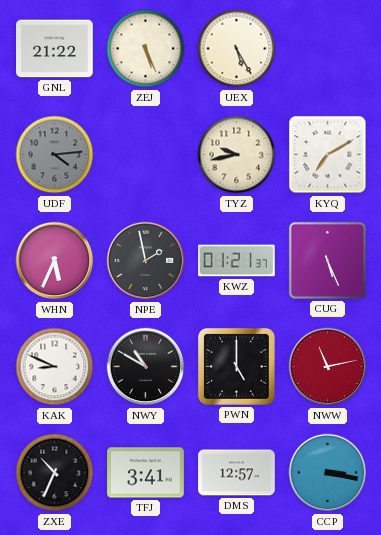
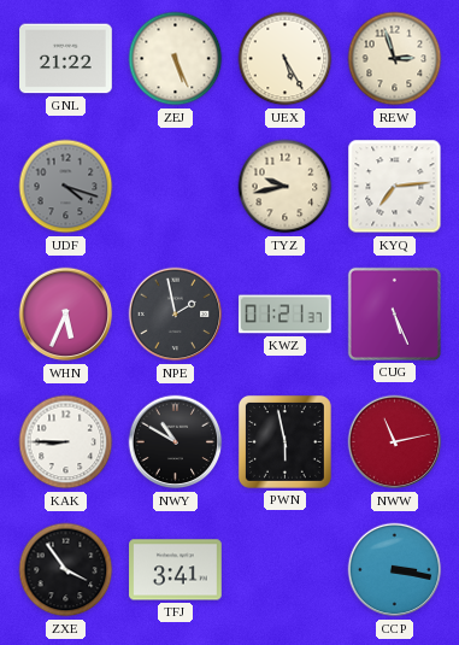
REW: none -> 2:57
UDF: 4:14 -> 4:18
KYQ: 7:10 -> 7:14
KAK: 8:49 -> 8:45
PWN: 5:00 -> 5:58
ZXE: 10:34 -> 3:54
DMS: 12:57 -> none
